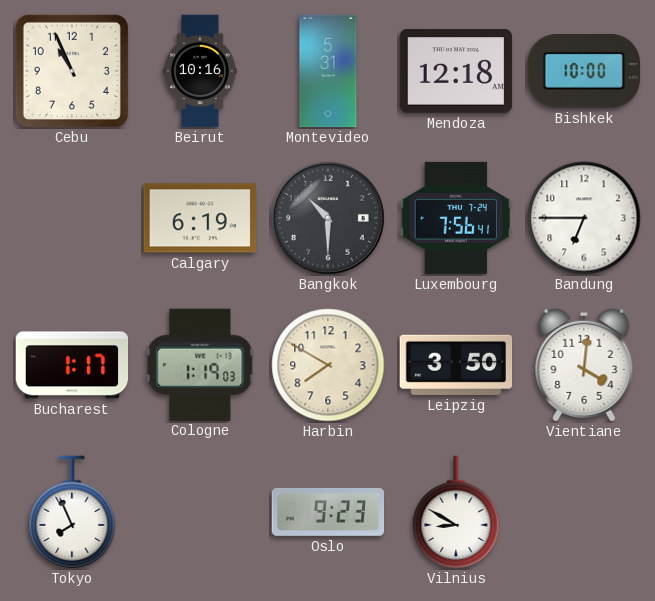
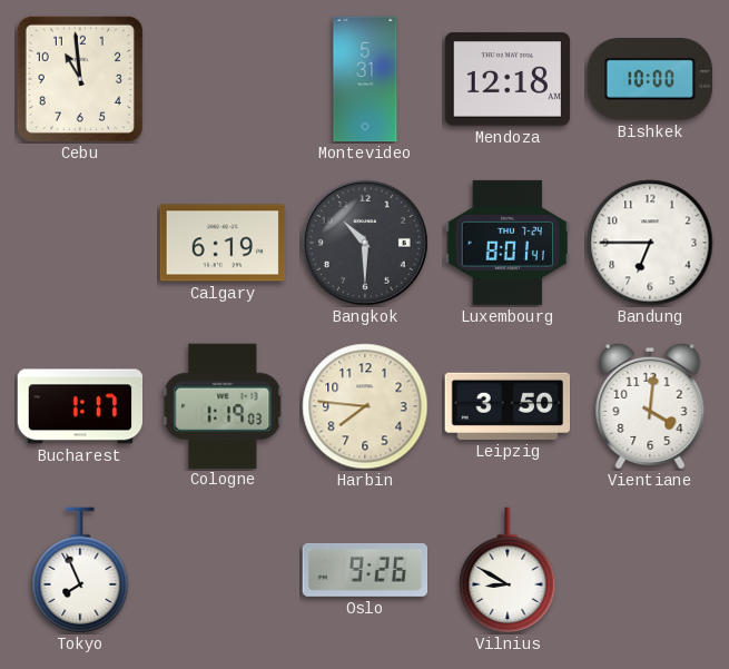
Cebu: 10:56 -> 10:59
Beirut: 10:16 -> none
Luxembourg: 7:56 -> 8:01
Harbin: 7:50 -> 7:46
Oslo: 9:23 -> 9:26
